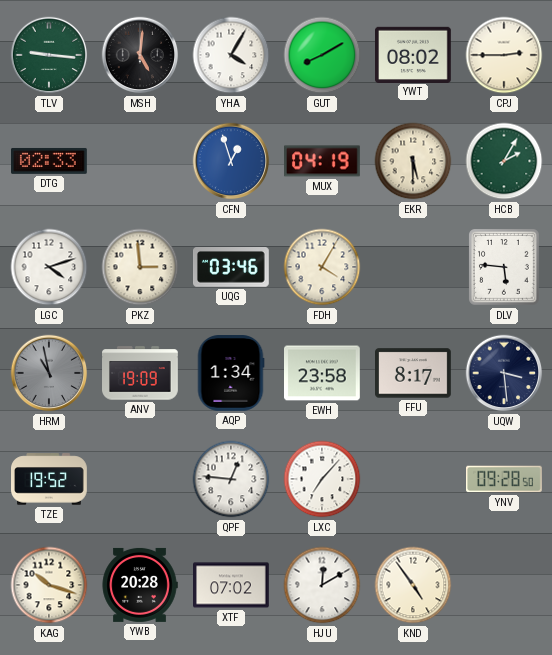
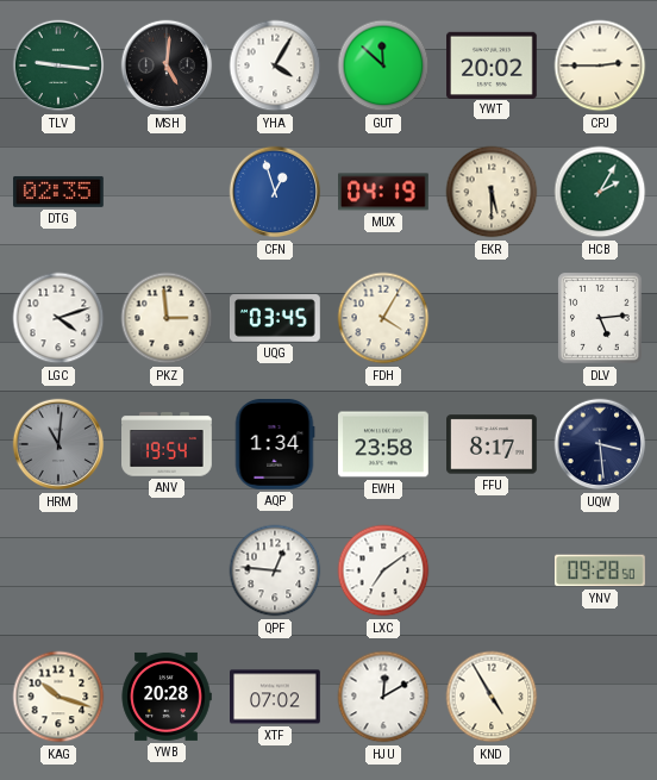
GUT: 8:10 -> 11:52
YWT: 08:02 -> 20:02
DTG: 02:33 -> 02:35
UQG: 03:46 -> 03:45
DLV: 5:46 -> 5:14
HRM: 10:58 -> 11:01
ANV: 19:09 -> 19:54
TZE: 19:52 -> none
LXC: 7:07 -> 7:09
KND: 4:54 -> 4:55
